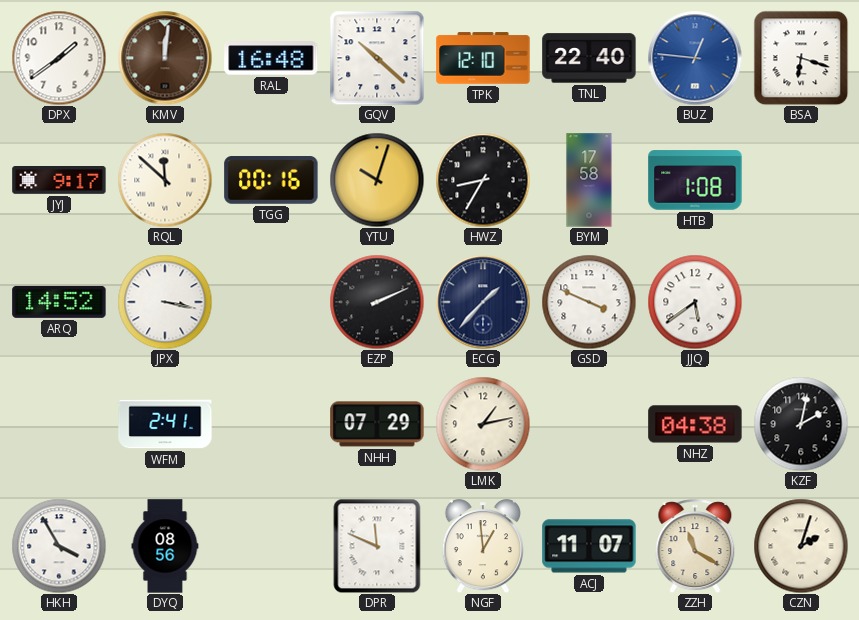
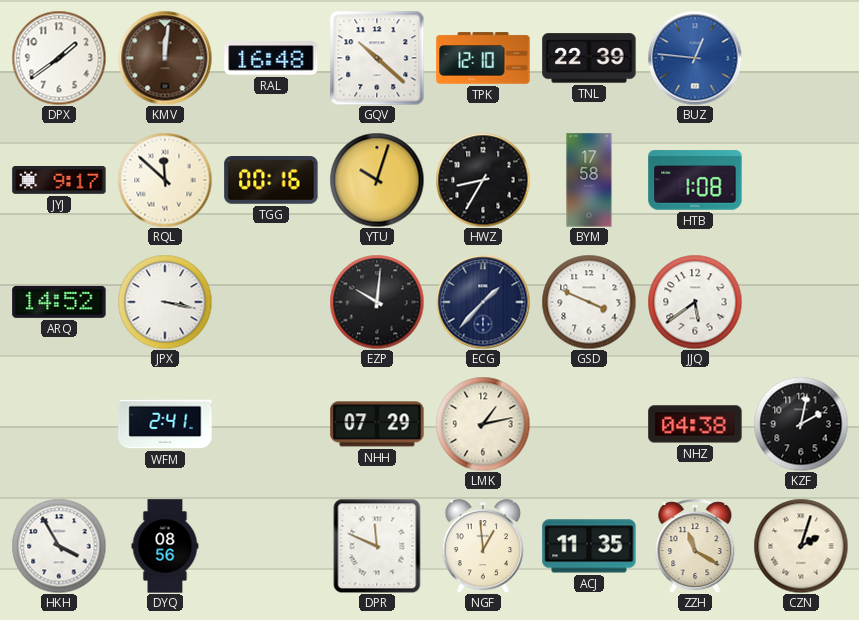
TNL: 22:40 -> 22:39
BSA: 6:18 -> none
EZP: 2:11 -> 10:01
ACJ: 11:07 -> 11:35
